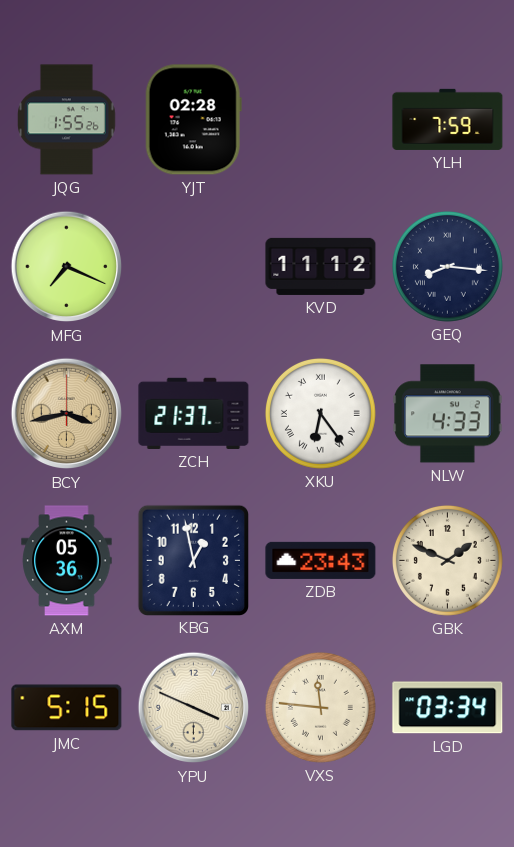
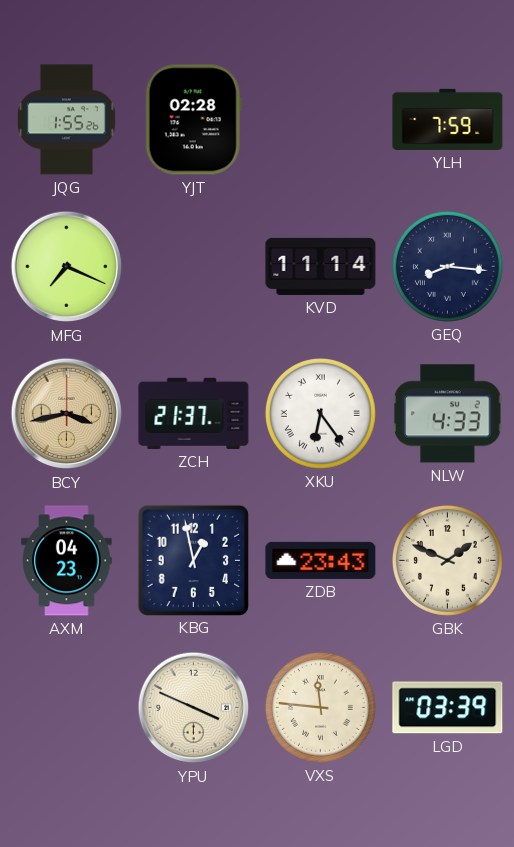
KVD: 11:12 -> 11:14
AXM: 05:36 -> 04:23
JMC: 5:15 -> none
LGD: 03:34 -> 03:39
